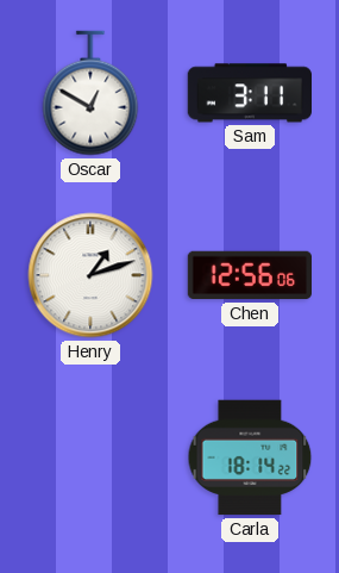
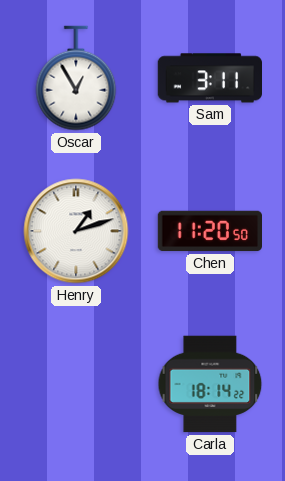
Oscar: 12:50 -> 12:55
Chen: 12:56 -> 11:20
